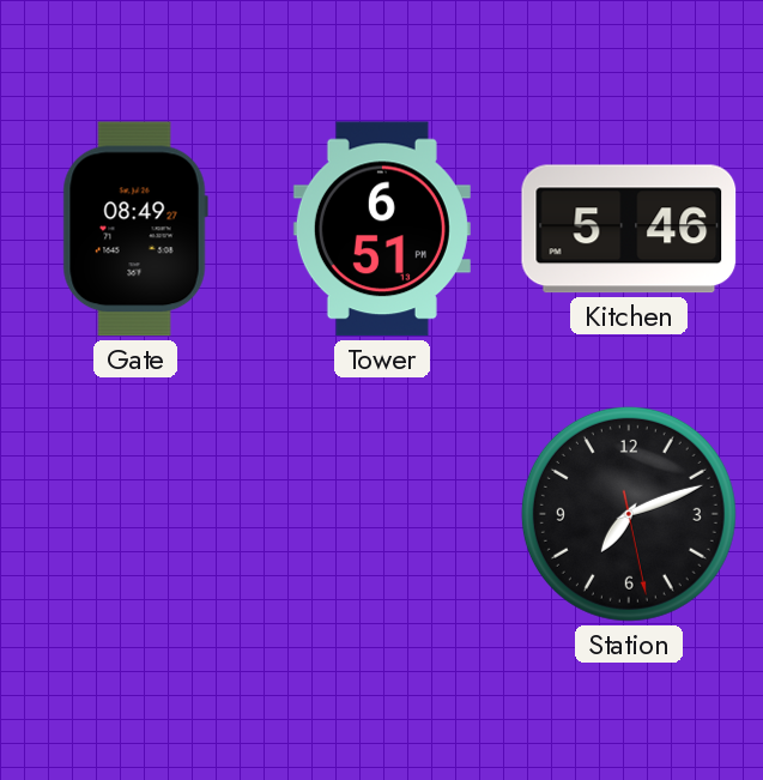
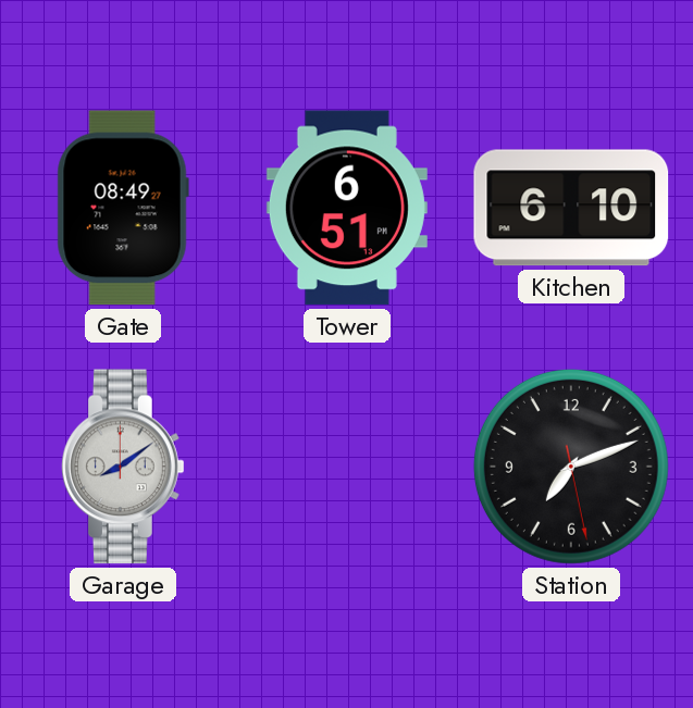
Kitchen: 5:46 -> 6:10
Garage: none -> 8:09
